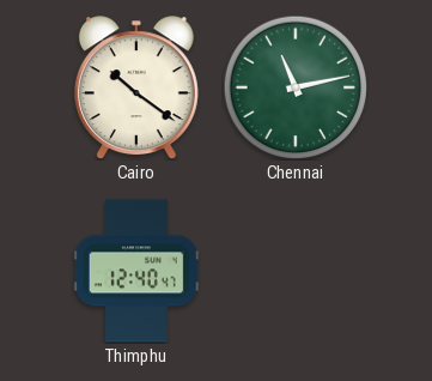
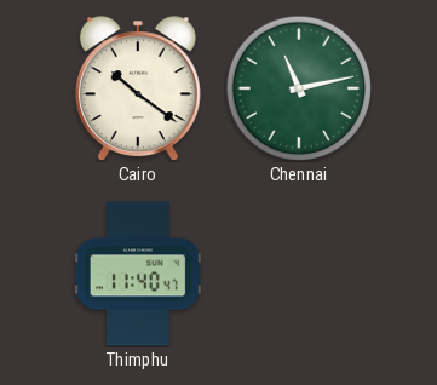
Thimphu: 12:40 -> 11:40
